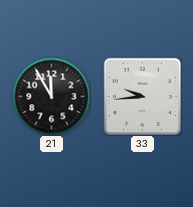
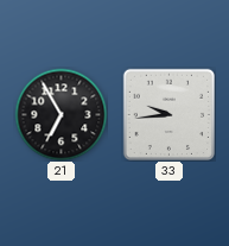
21: 11:55 -> 6:55
